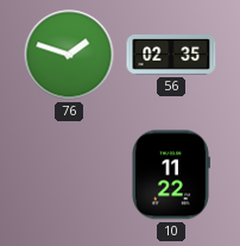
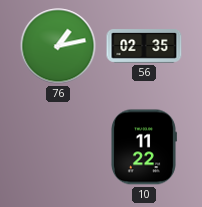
76: 1:48 -> 1:13
